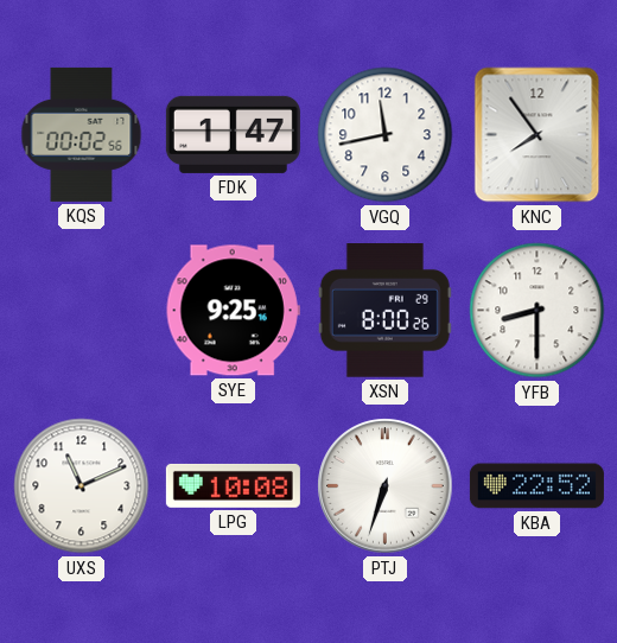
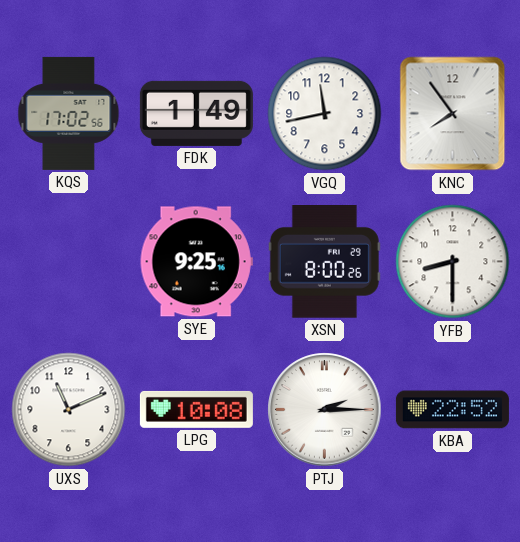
KQS: 00:02 -> 17:02
FDK: 1:47 -> 1:49
PTJ: 6:33 -> 2:15
